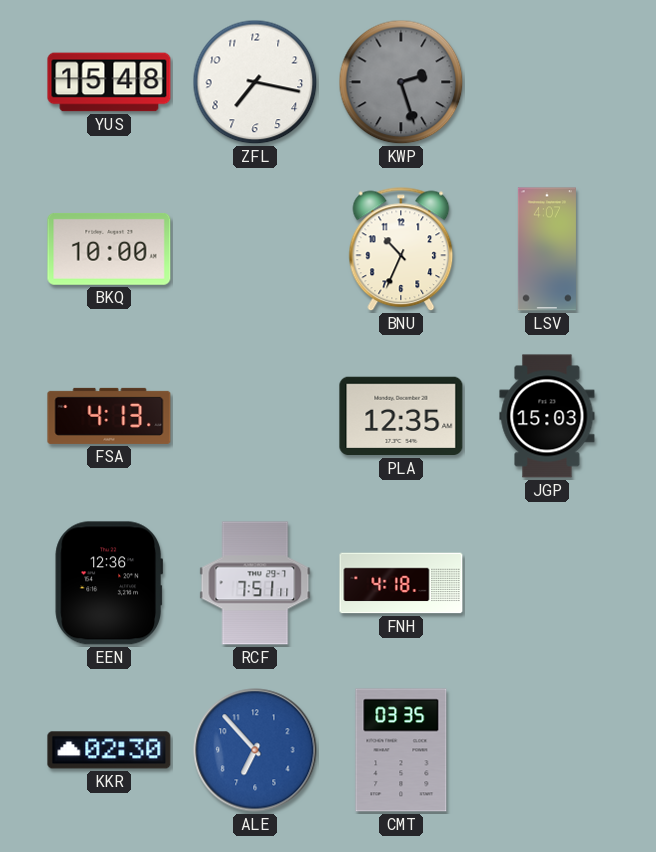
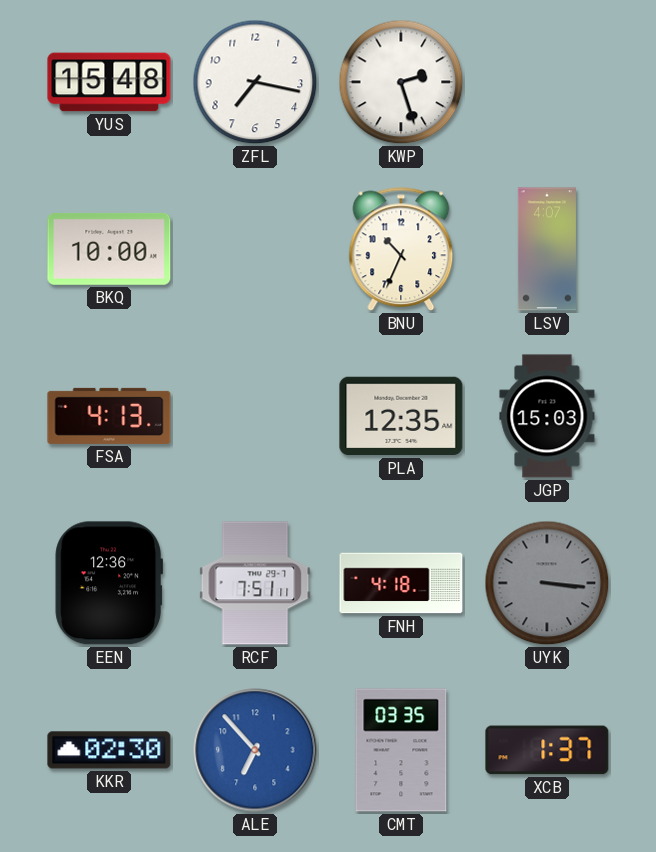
KWP dial: grey -> white
UYK: none -> 3:16
XCB: none -> 1:37
